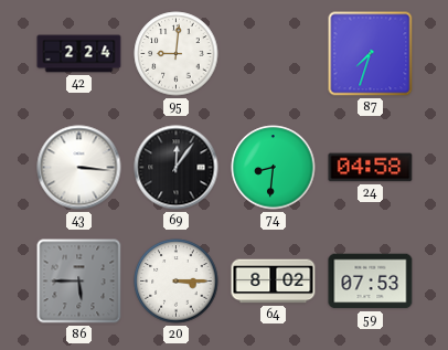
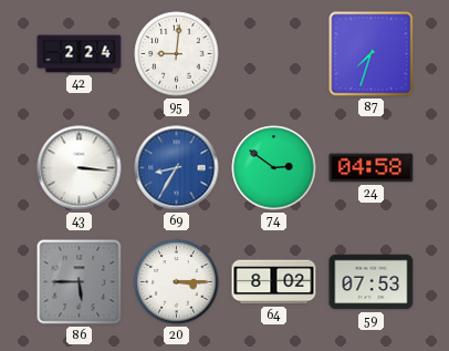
69: 12:06 -> 8:35
69 dial: black -> blue
74: 8:31 -> 2:51
